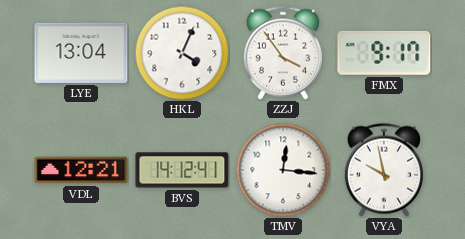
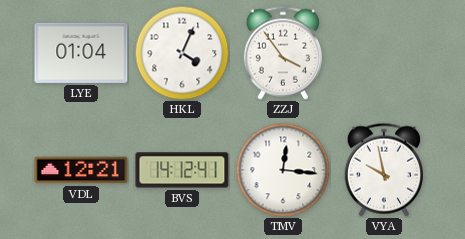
LYE: 13:04 -> 01:04
FMX: 9:17 -> none
